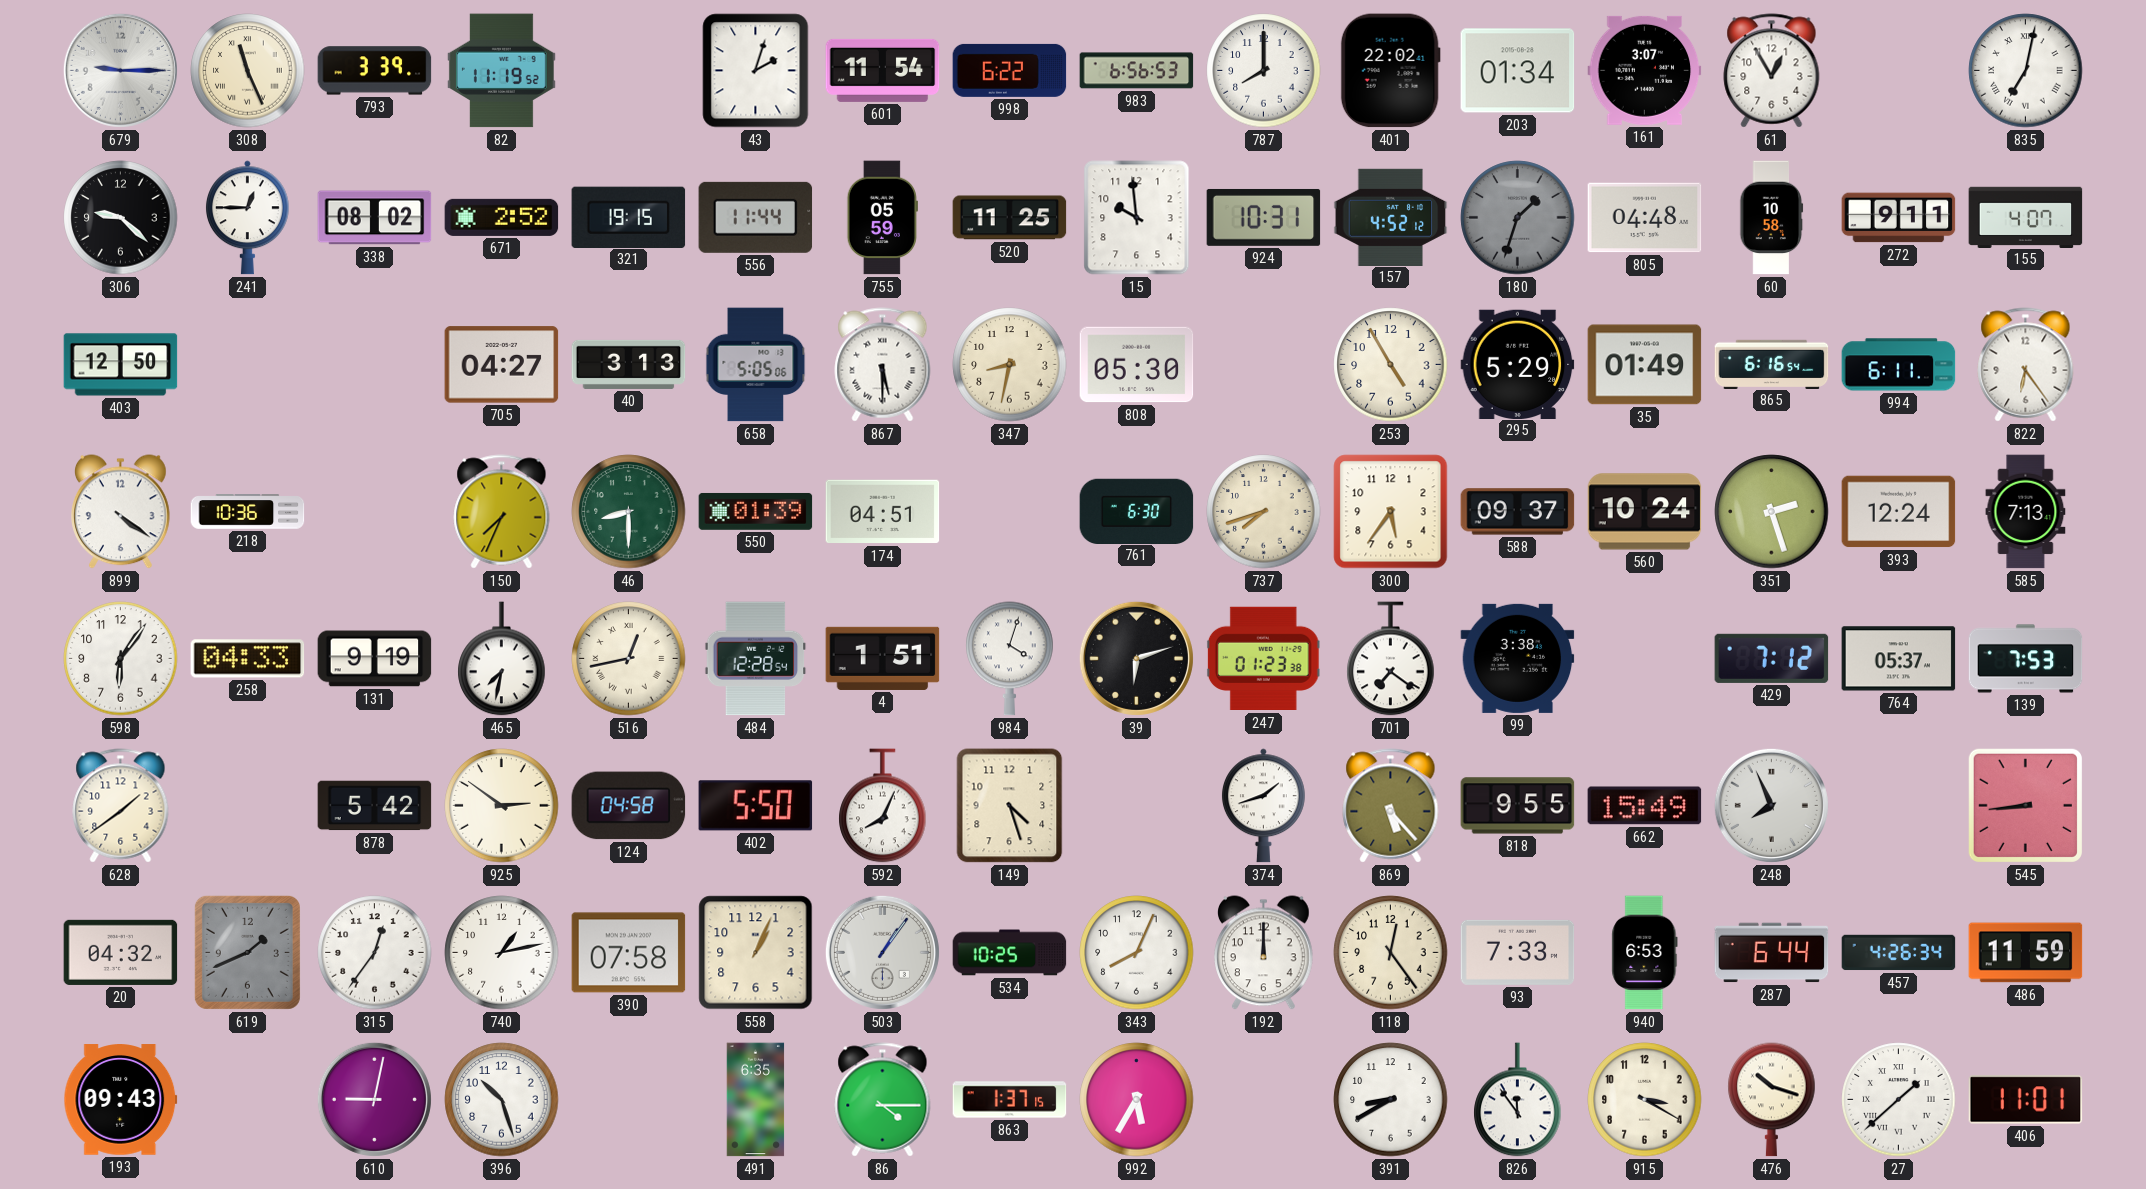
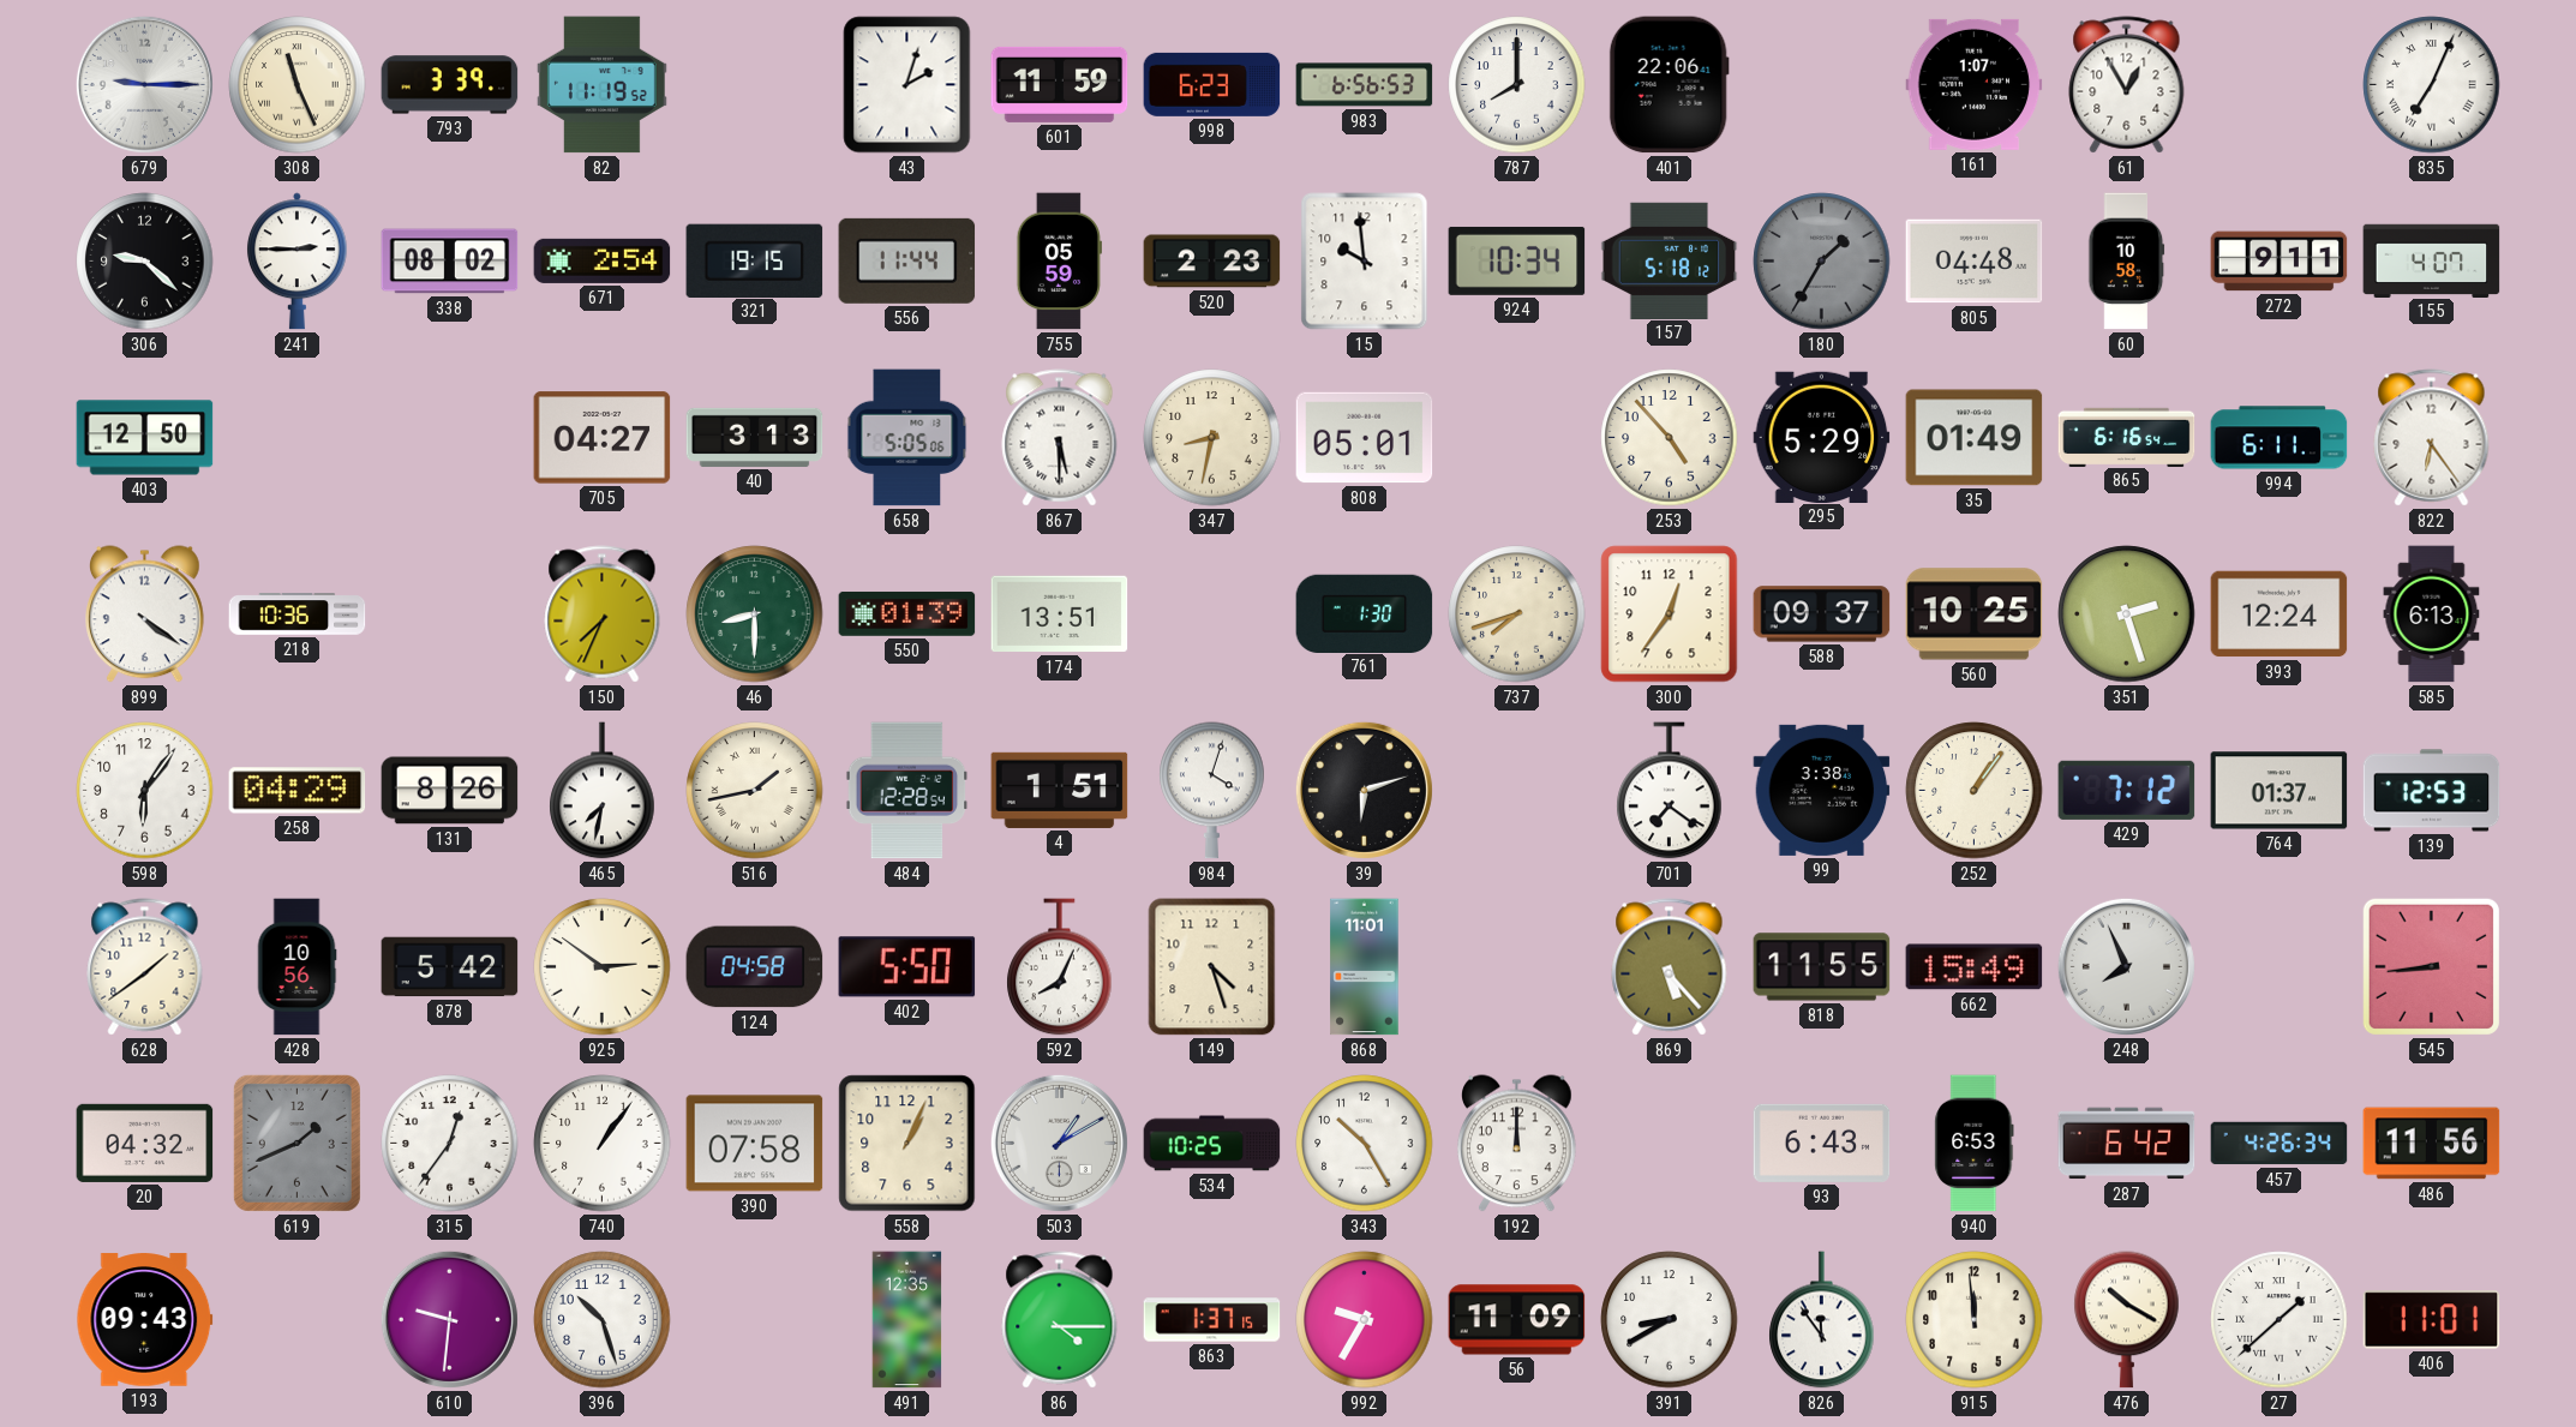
601: 11:54 -> 11:59
998: 6:22 -> 6:23
401: 22:02 -> 22:06
203: 01:34 -> none
161: 3:07 -> 1:07
835: 7:02 -> 7:04
241: 12:45 -> 2:45
671: 2:52 -> 2:54
520: 11:25 -> 2:23
924: 10:31 -> 10:34
157: 4:52 -> 5:18
180: 1:33 -> 1:35
808: 05:30 -> 05:01
253: 4:55 -> 4:53
174: 04:51 -> 13:51
761: 6:30 -> 1:30
300: 5:36 -> 12:36
560: 10:24 -> 10:25
585: 7:13 -> 6:13
258: 04:33 -> 04:29
131: 9:19 -> 8:26
516: 12:43 -> 1:43
247: 01:23 -> none
252: none -> 1:06
764: 05:37 -> 01:37
139: 7:53 -> 12:53
428: none -> 10:56
868: none -> 11:01
374: 1:42 -> none
818: 9:55 -> 11:55
740: 1:13 -> 1:06
503: 1:06 -> 1:10
343: 8:04 -> 10:25
118: 12:24 -> none
93: 7:33 -> 6:43
287: 6:44 -> 6:42
486: 11:59 -> 11:56
610: 9:02 -> 9:31
491: 6:35 -> 12:35
992: 5:35 -> 9:35
56: none -> 11:09
915: 3:20 -> 11:59
476: 10:18 -> 10:20
